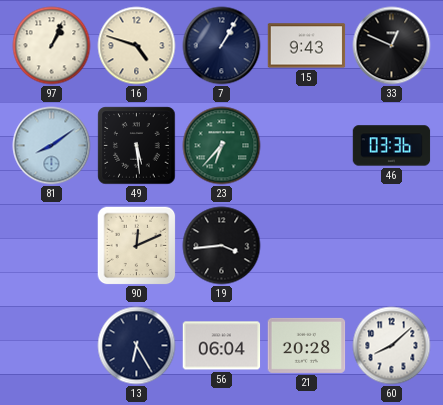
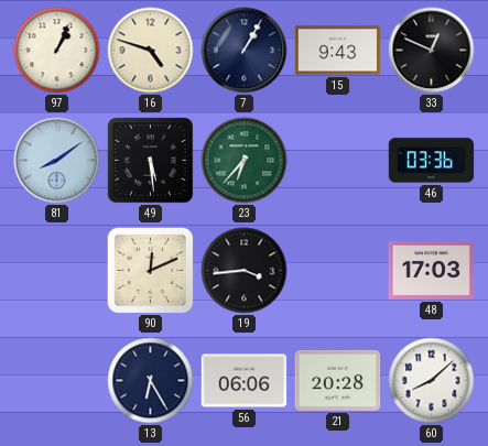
48: none -> 17:03
56: 06:04 -> 06:06
